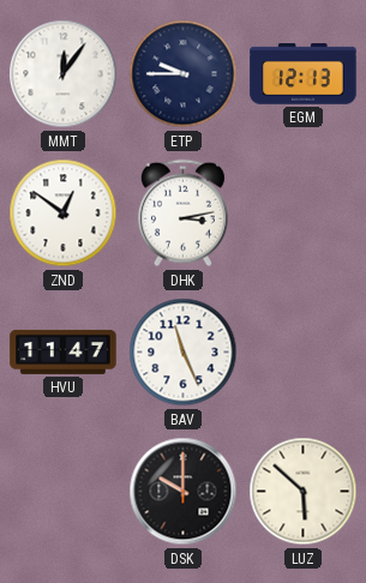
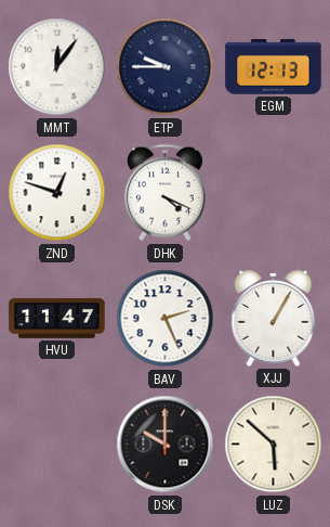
ZND: 12:51 -> 12:48
DHK: 3:13 -> 4:19
BAV: 11:26 -> 2:26
XJJ: none -> 1:05
